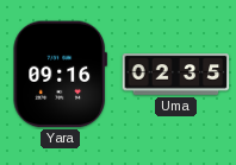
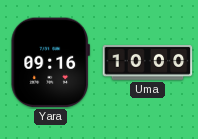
Uma: 02:35 -> 10:00
